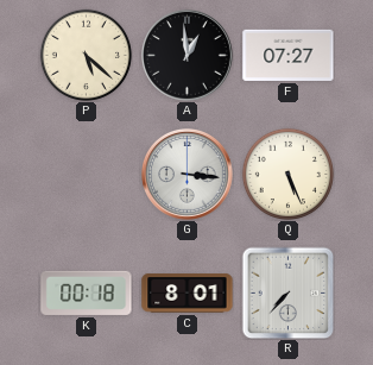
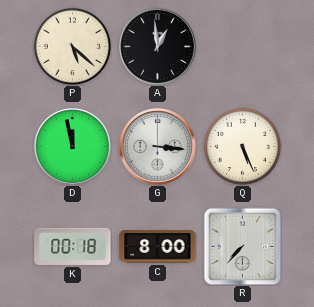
F: 07:27 -> none
D: none -> 11:58
C: 8:01 -> 8:00
